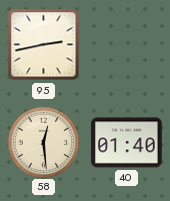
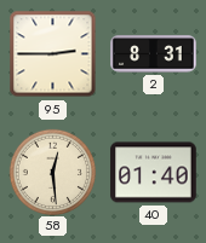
95: 2:43 -> 2:45
2: none -> 8:31
